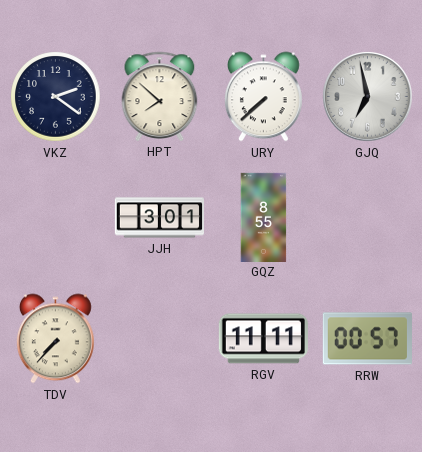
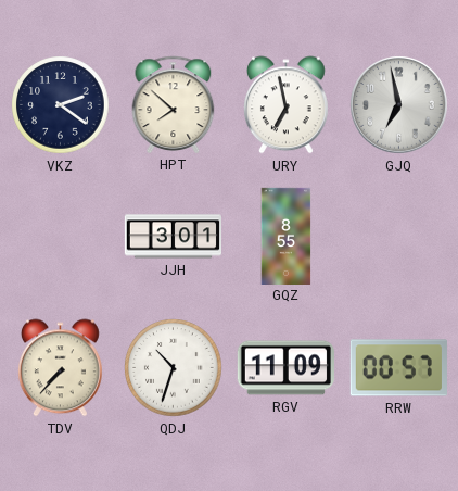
URY: 7:38 -> 6:58
QDJ: none -> 10:33
RGV: 11:11 -> 11:09
